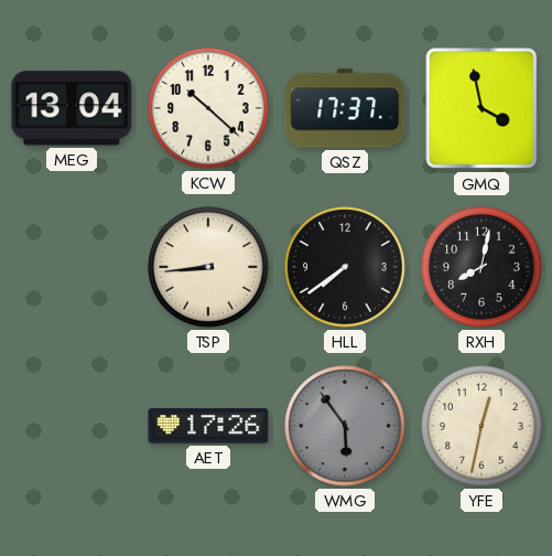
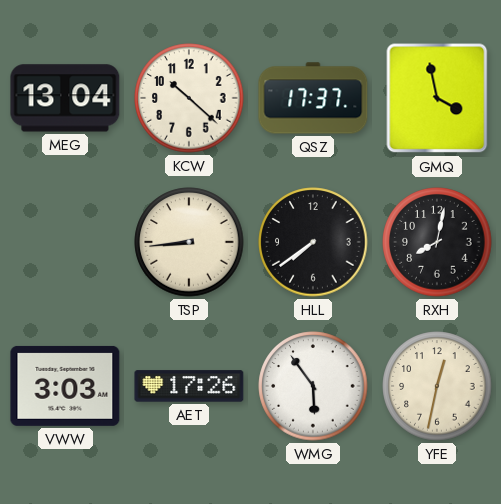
VWW: none -> 3:03
WMG dial: grey -> white
